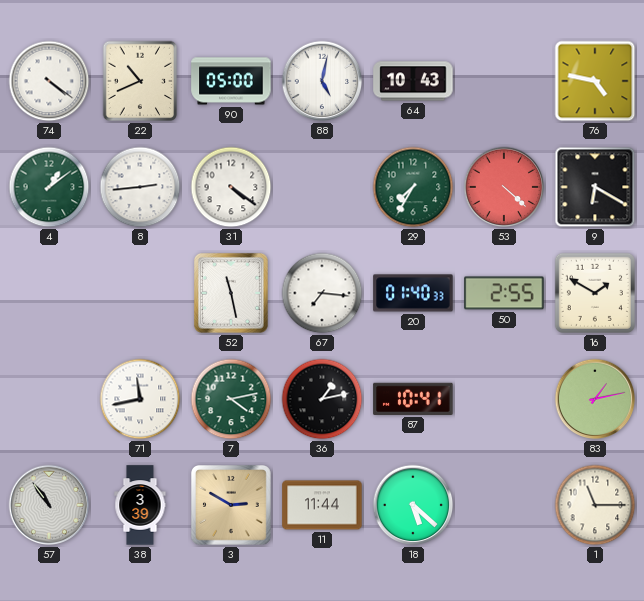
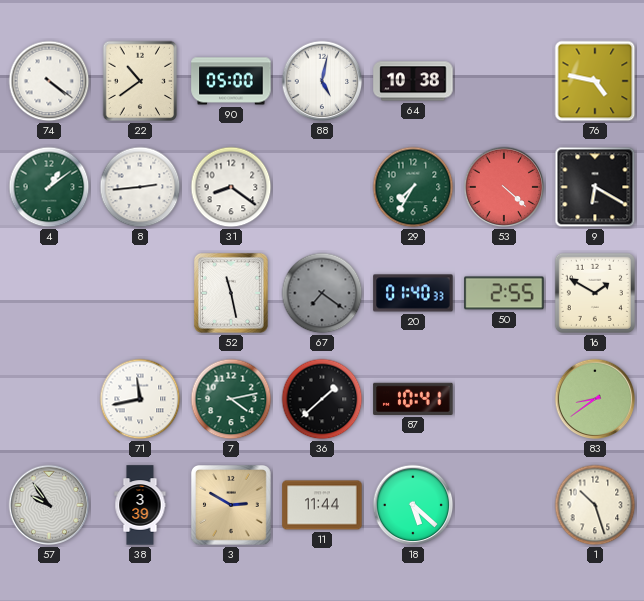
22: 10:41 -> 10:39
64: 10:43 -> 10:38
31: 4:21 -> 8:21
67: 7:16 -> 7:21
67 dial: white -> grey
36: 1:13 -> 1:38
83: 1:13 -> 8:39
57: 10:54 -> 9:54
1: 11:15 -> 10:27
